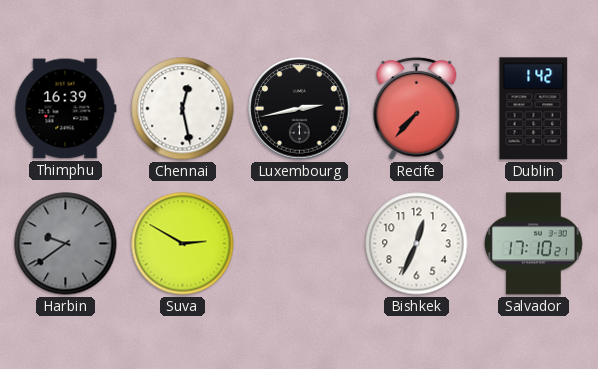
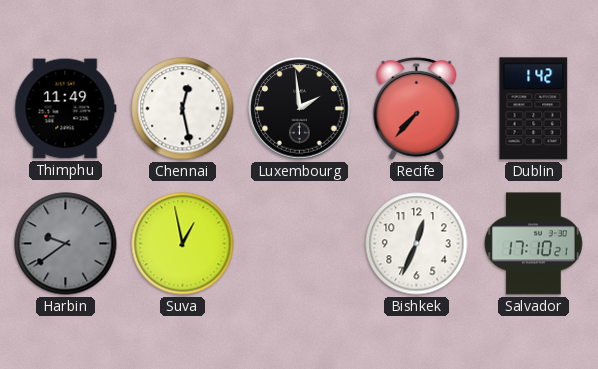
Thimphu: 16:39 -> 11:49
Luxembourg: 2:43 -> 1:59
Suva: 2:50 -> 12:58
